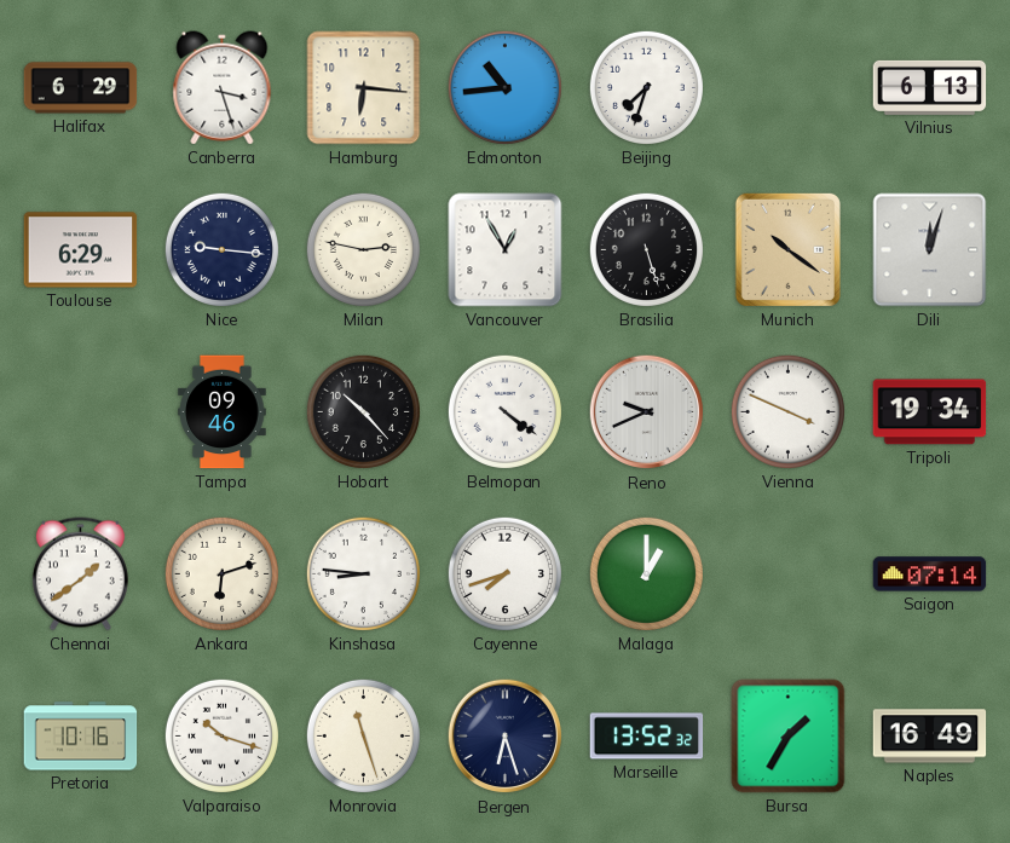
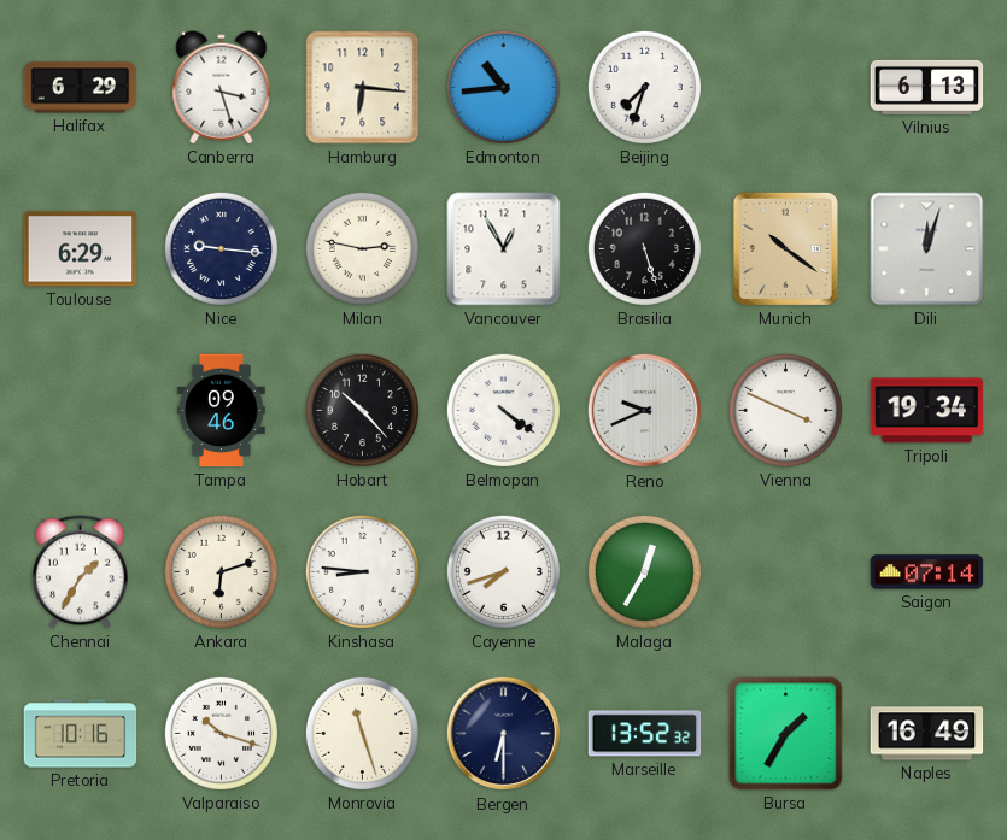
Chennai: 1:39 -> 1:35
Malaga: 1:00 -> 12:35
Bergen: 6:27 -> 6:30
